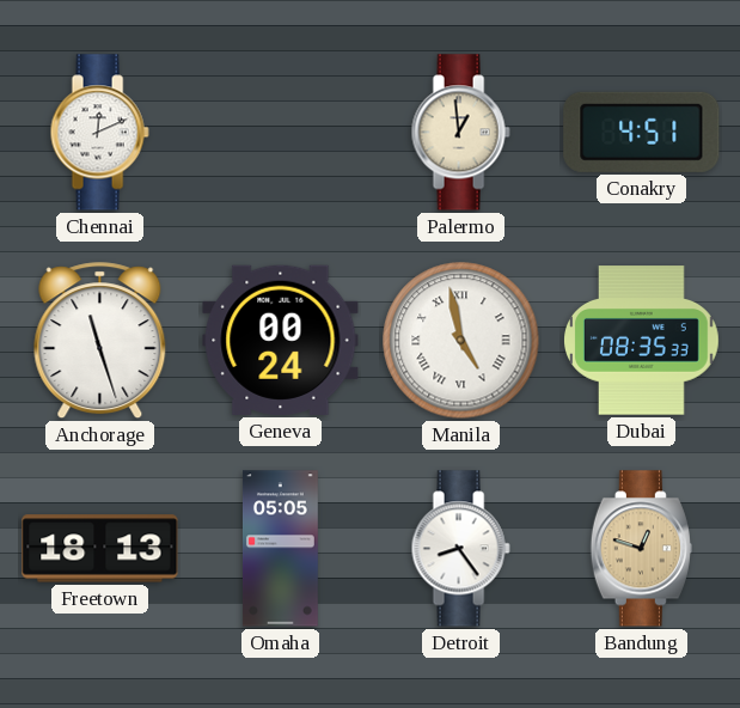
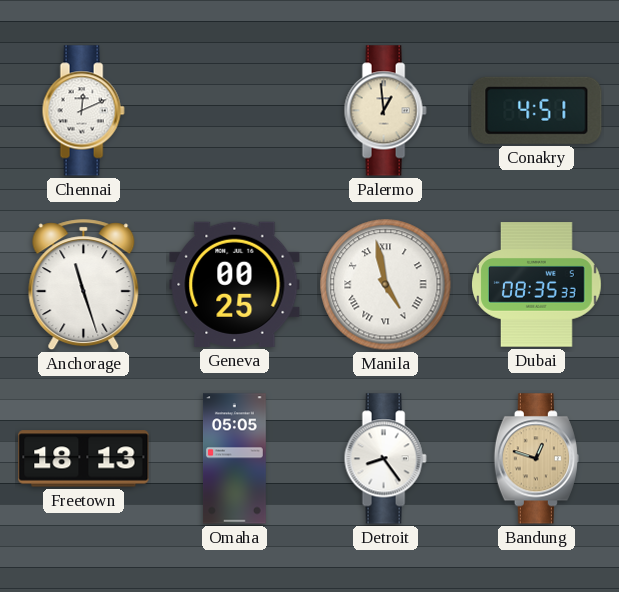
Geneva: 00:24 -> 00:25
